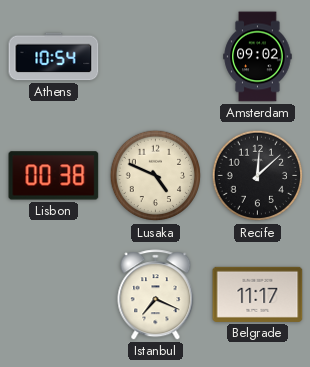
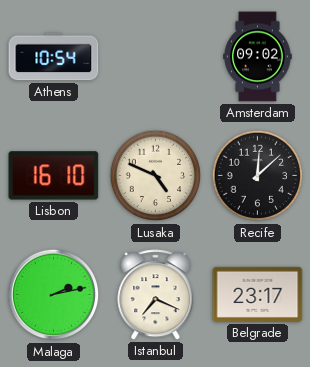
Lisbon: 00:38 -> 16:10
Malaga: none -> 2:13
Belgrade: 11:17 -> 23:17
